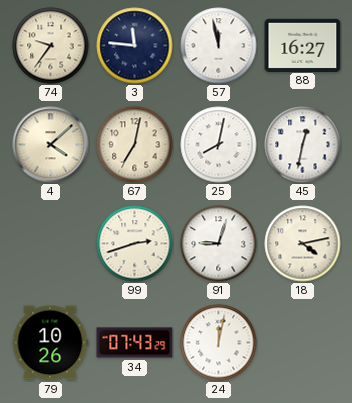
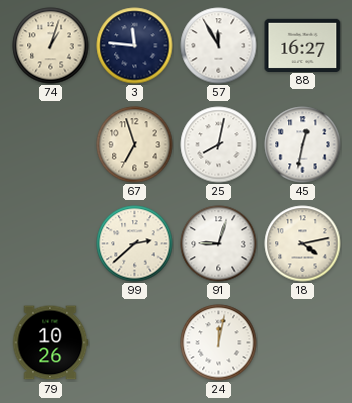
74: 9:36 -> 1:03
57: 11:58 -> 11:55
4: 4:08 -> none
67: 7:02 -> 6:57
99: 2:42 -> 2:38
34: 07:43 -> none
